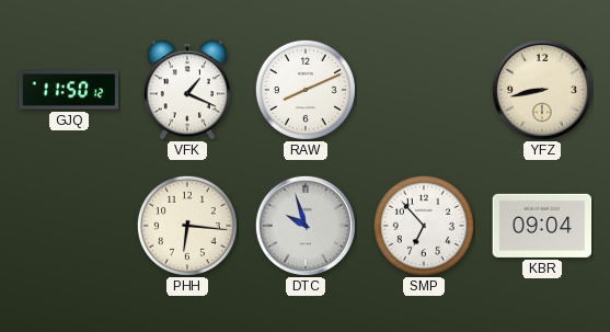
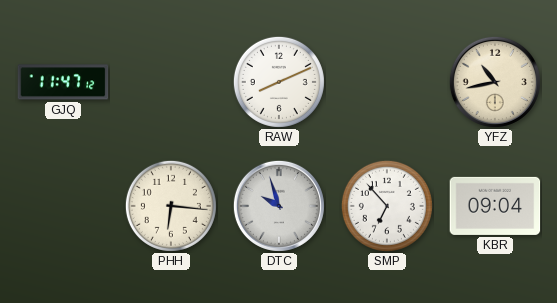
GJQ: 11:50 -> 11:47
VFK: 1:19 -> none
YFZ: 8:43 -> 10:43
